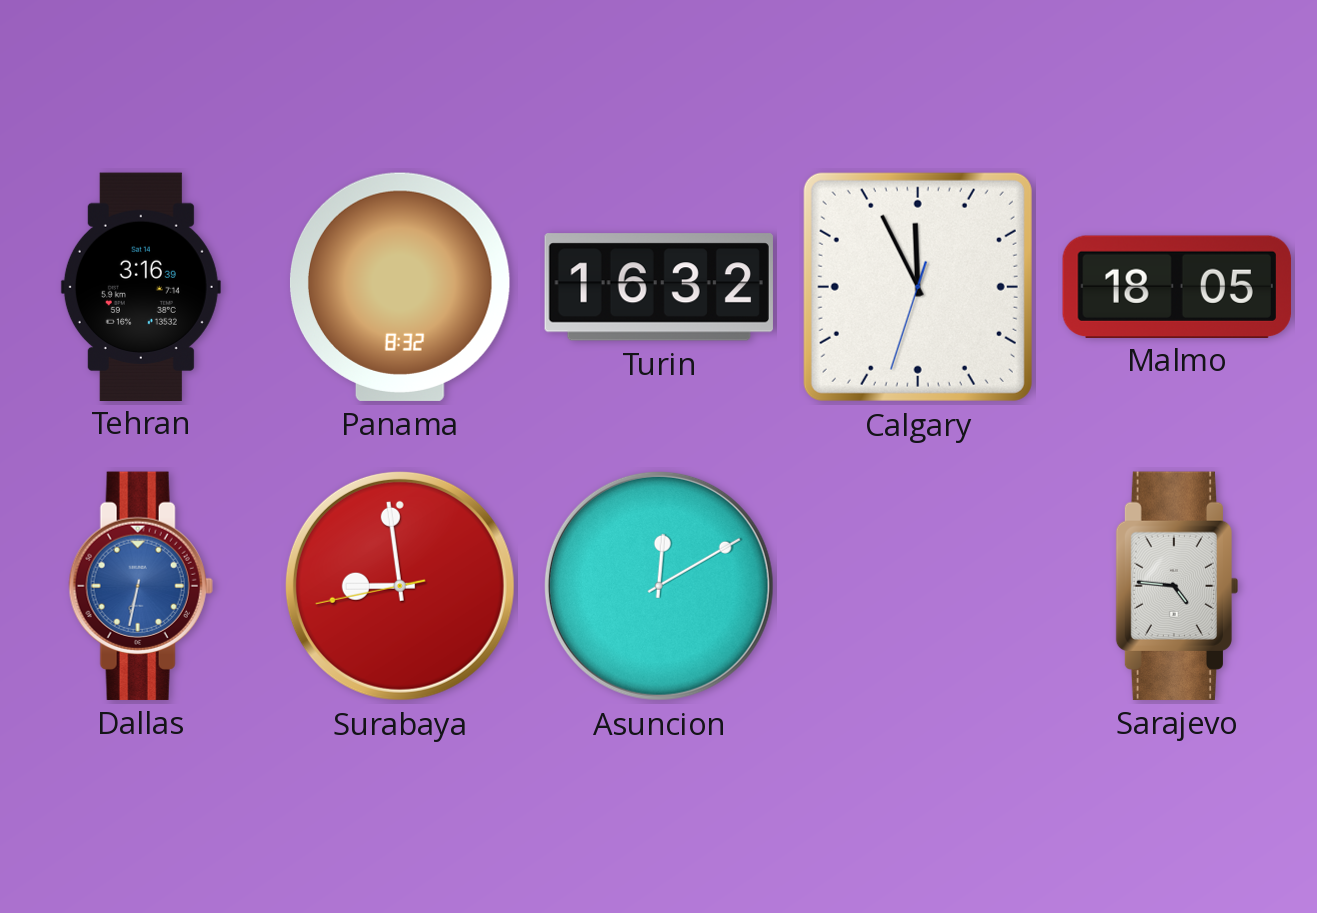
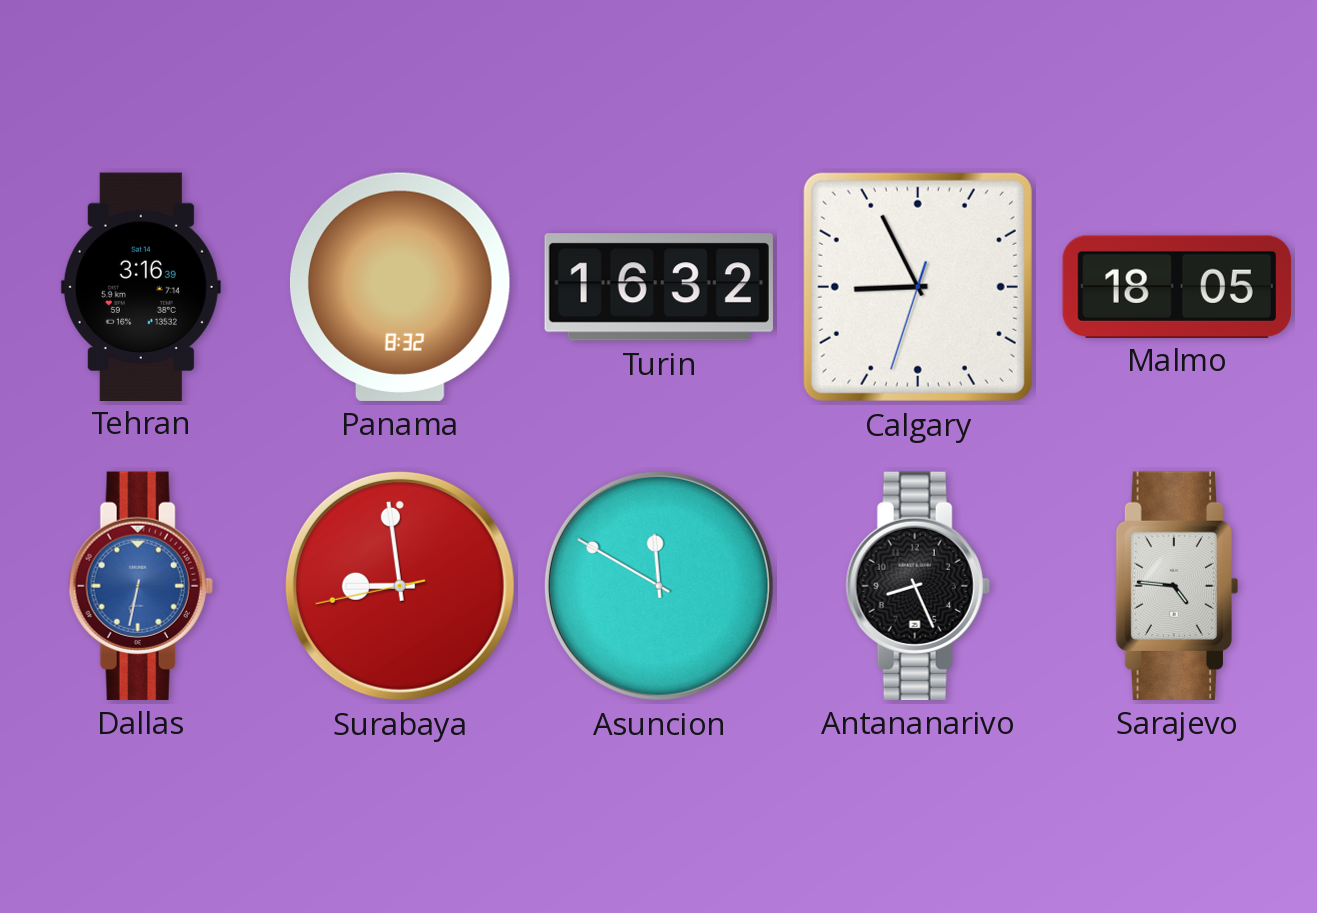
Calgary: 11:55 -> 8:55
Asuncion: 12:10 -> 11:50
Antananarivo: none -> 8:26
